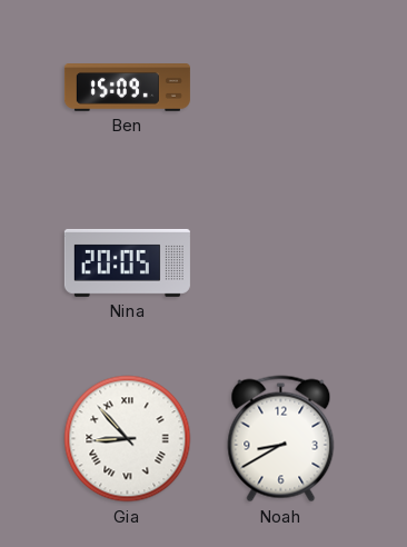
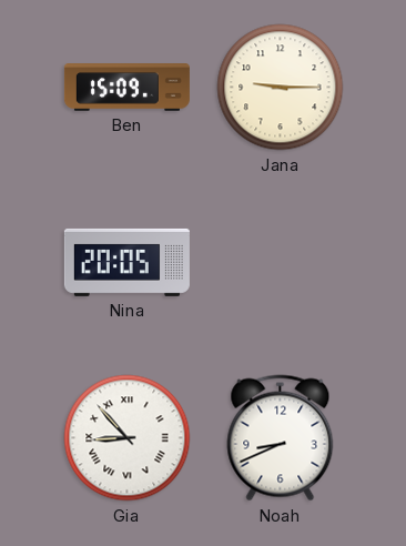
Jana: none -> 9:15
Noah: 8:40 -> 8:41
